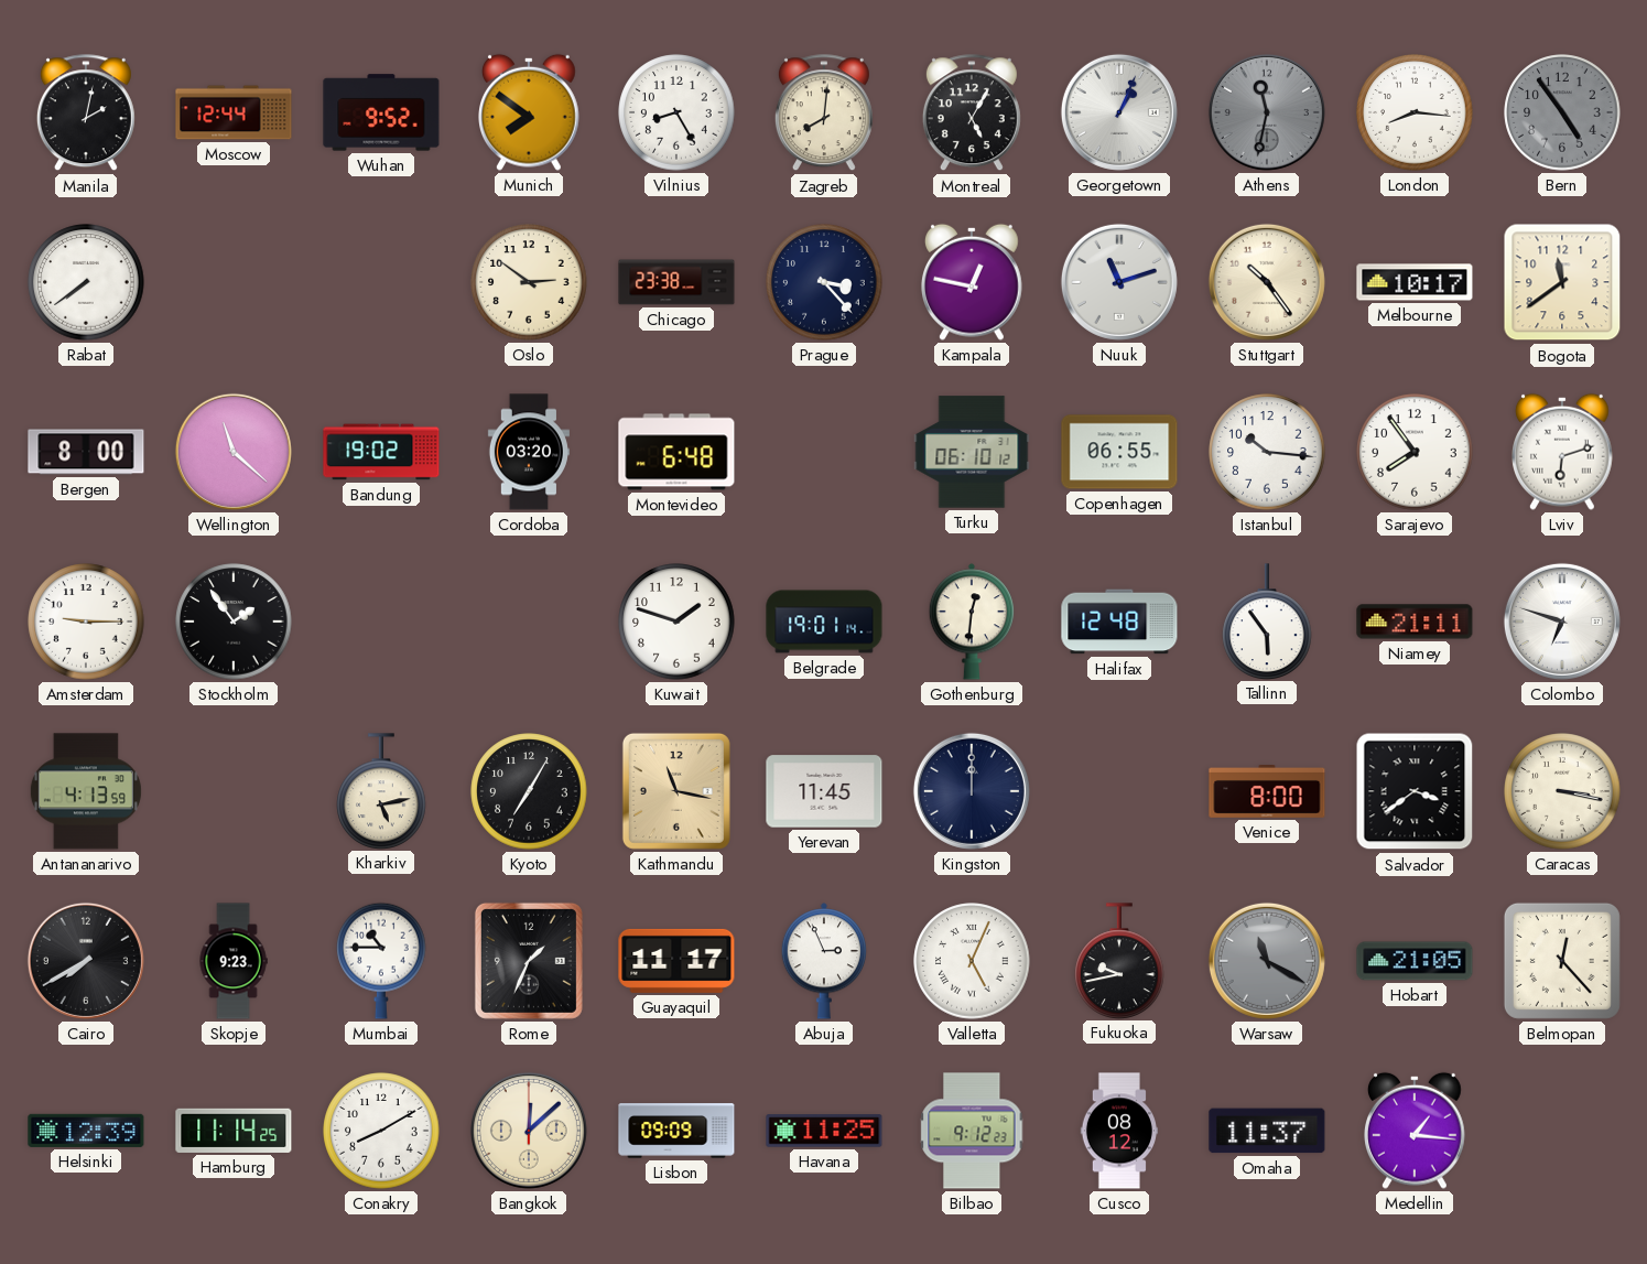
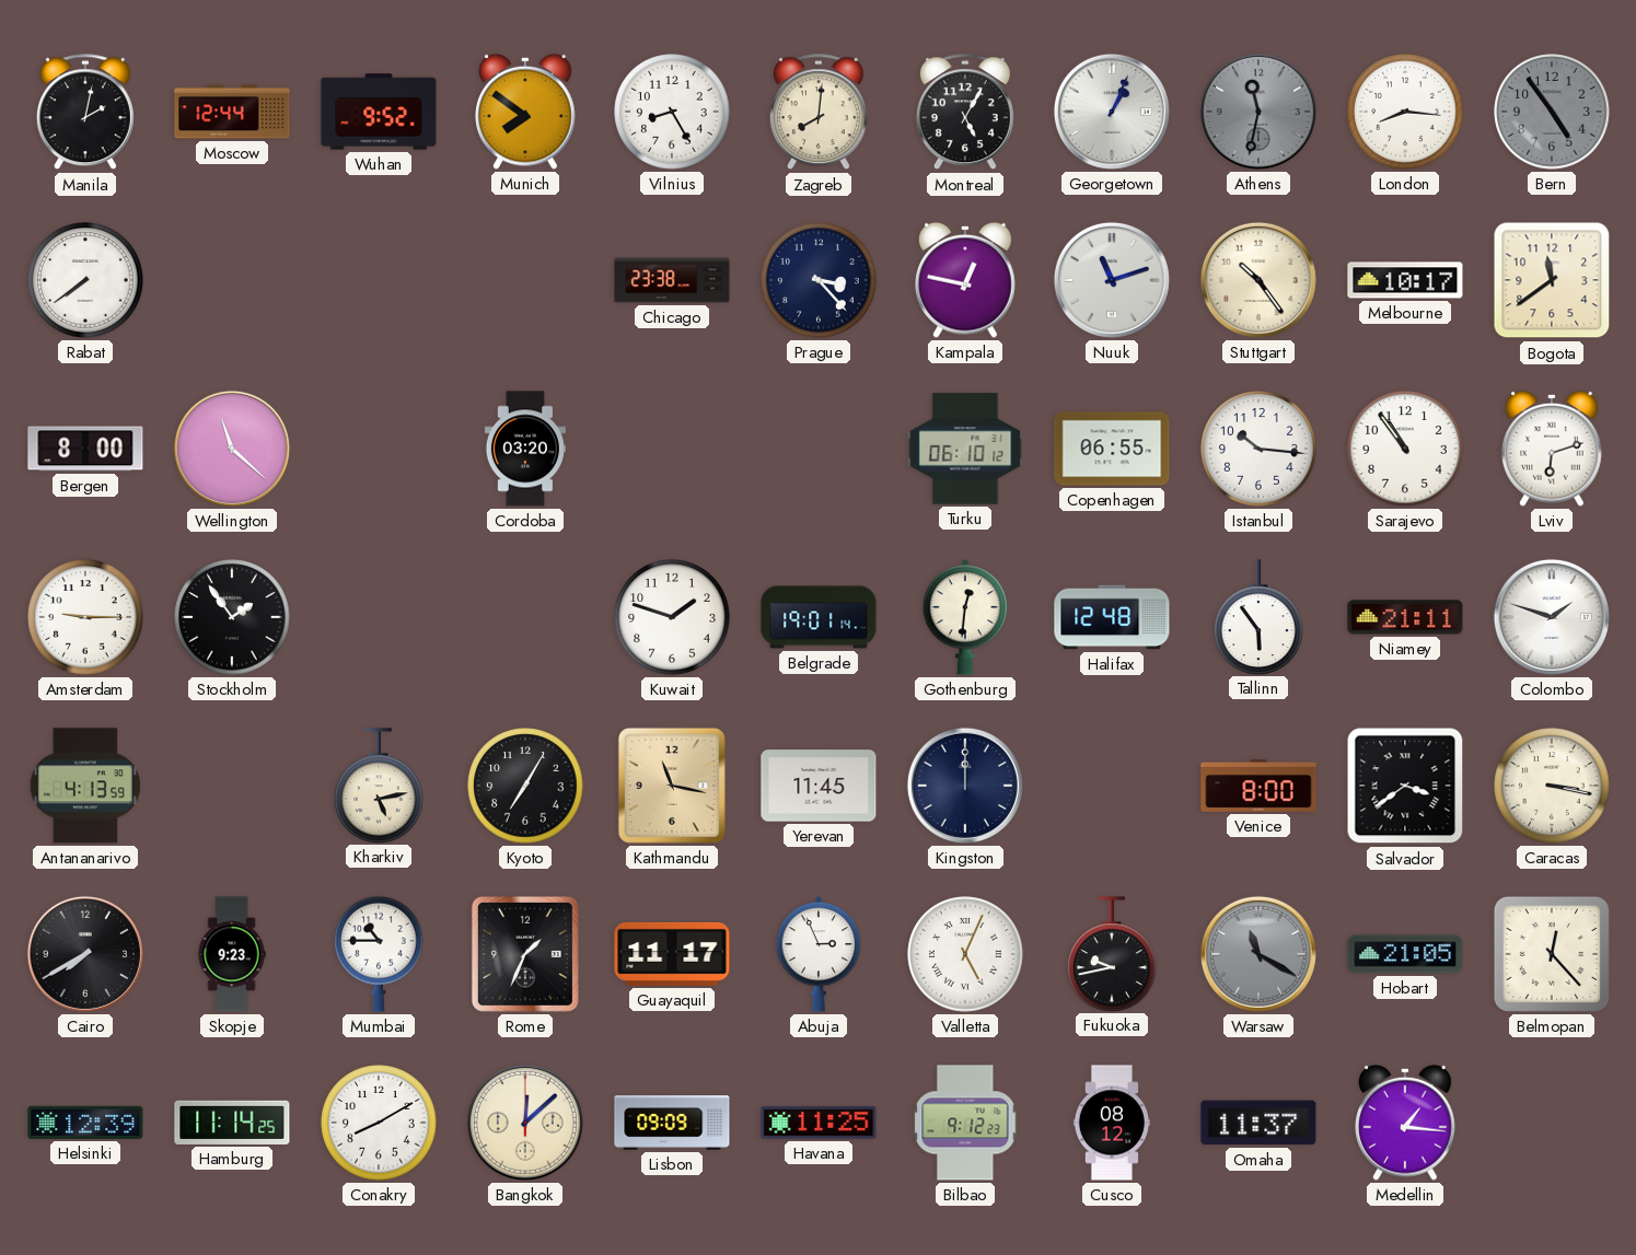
Oslo: 2:51 -> none
Bandung: 19:02 -> none
Montevideo: 6:48 -> none
Sarajevo: 7:54 -> 10:54
Colombo: 6:48 -> 1:48
